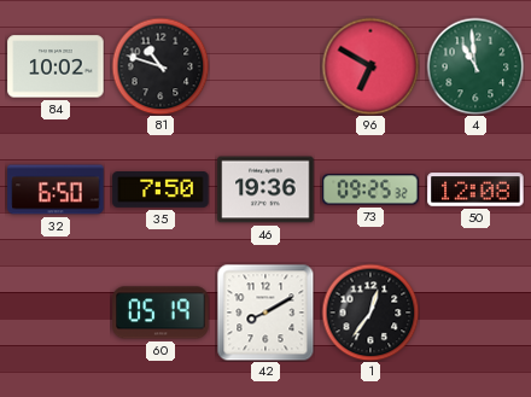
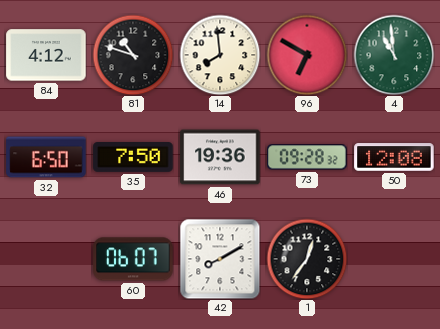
84: 10:02 -> 4:12
14: none -> 7:59
73: 09:25 -> 09:28
60: 05:19 -> 06:07
